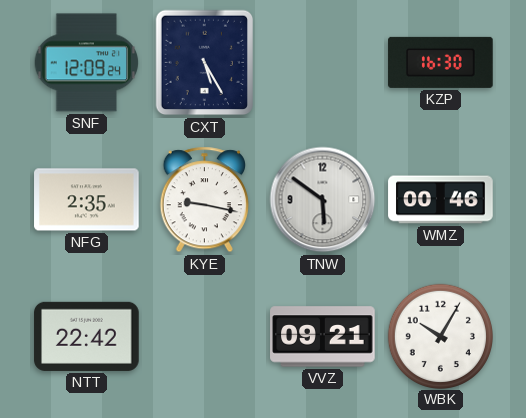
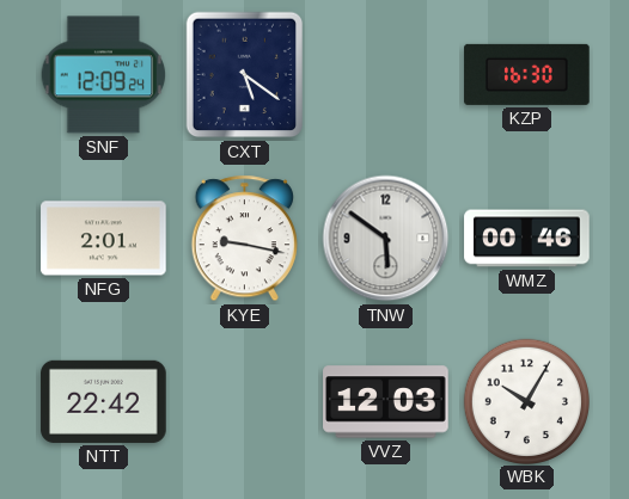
CXT: 5:25 -> 5:21
NFG: 2:35 -> 2:01
VVZ: 09:21 -> 12:03
